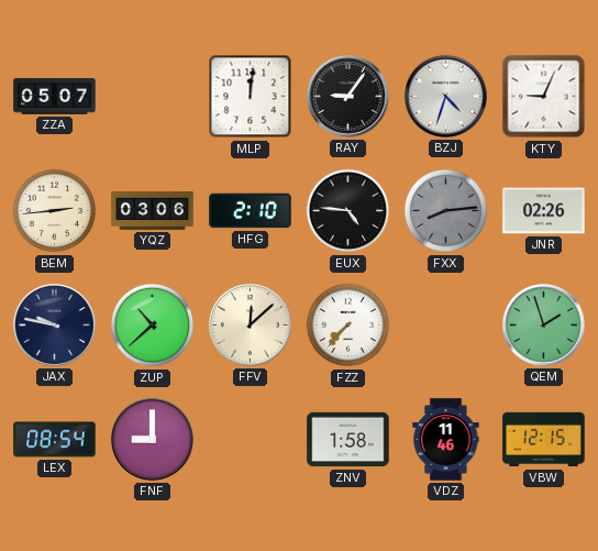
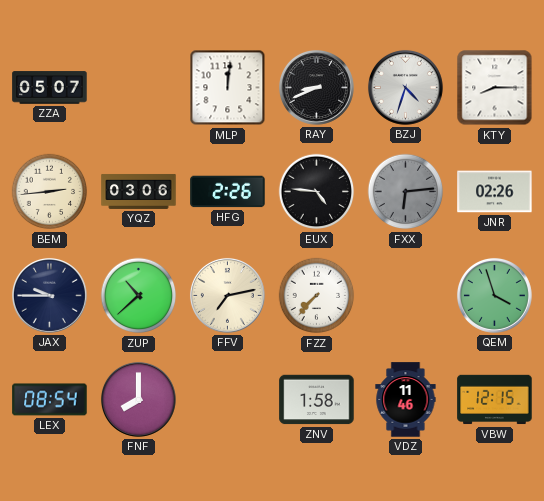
RAY: 9:06 -> 8:41
KTY: 9:04 -> 8:15
HFG: 2:10 -> 2:26
FXX: 8:14 -> 6:14
JAX: 9:47 -> 9:45
FFV: 12:08 -> 7:13
QEM: 1:57 -> 3:57
FNF: 9:00 -> 8:00
